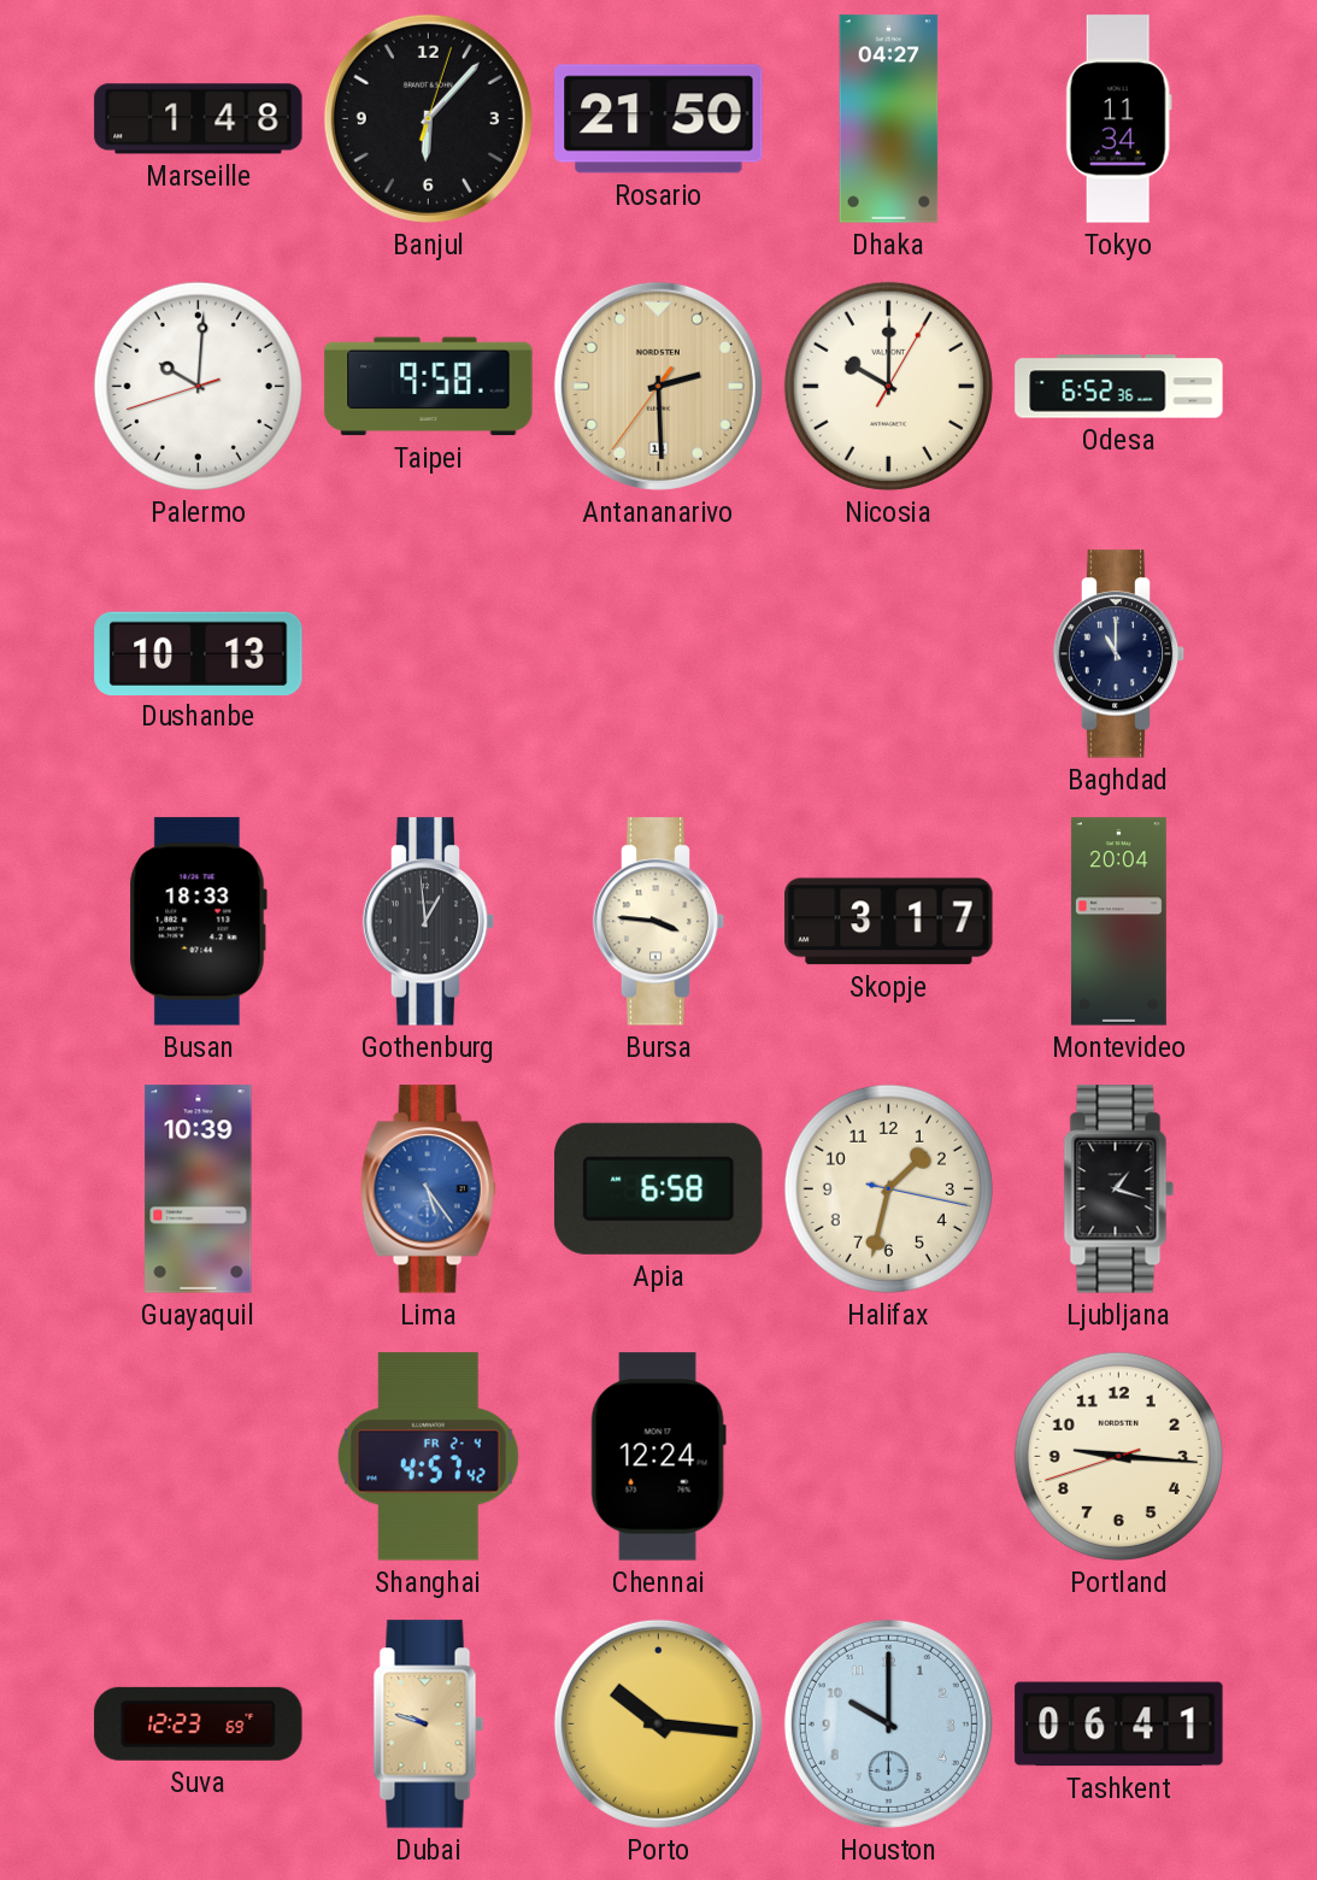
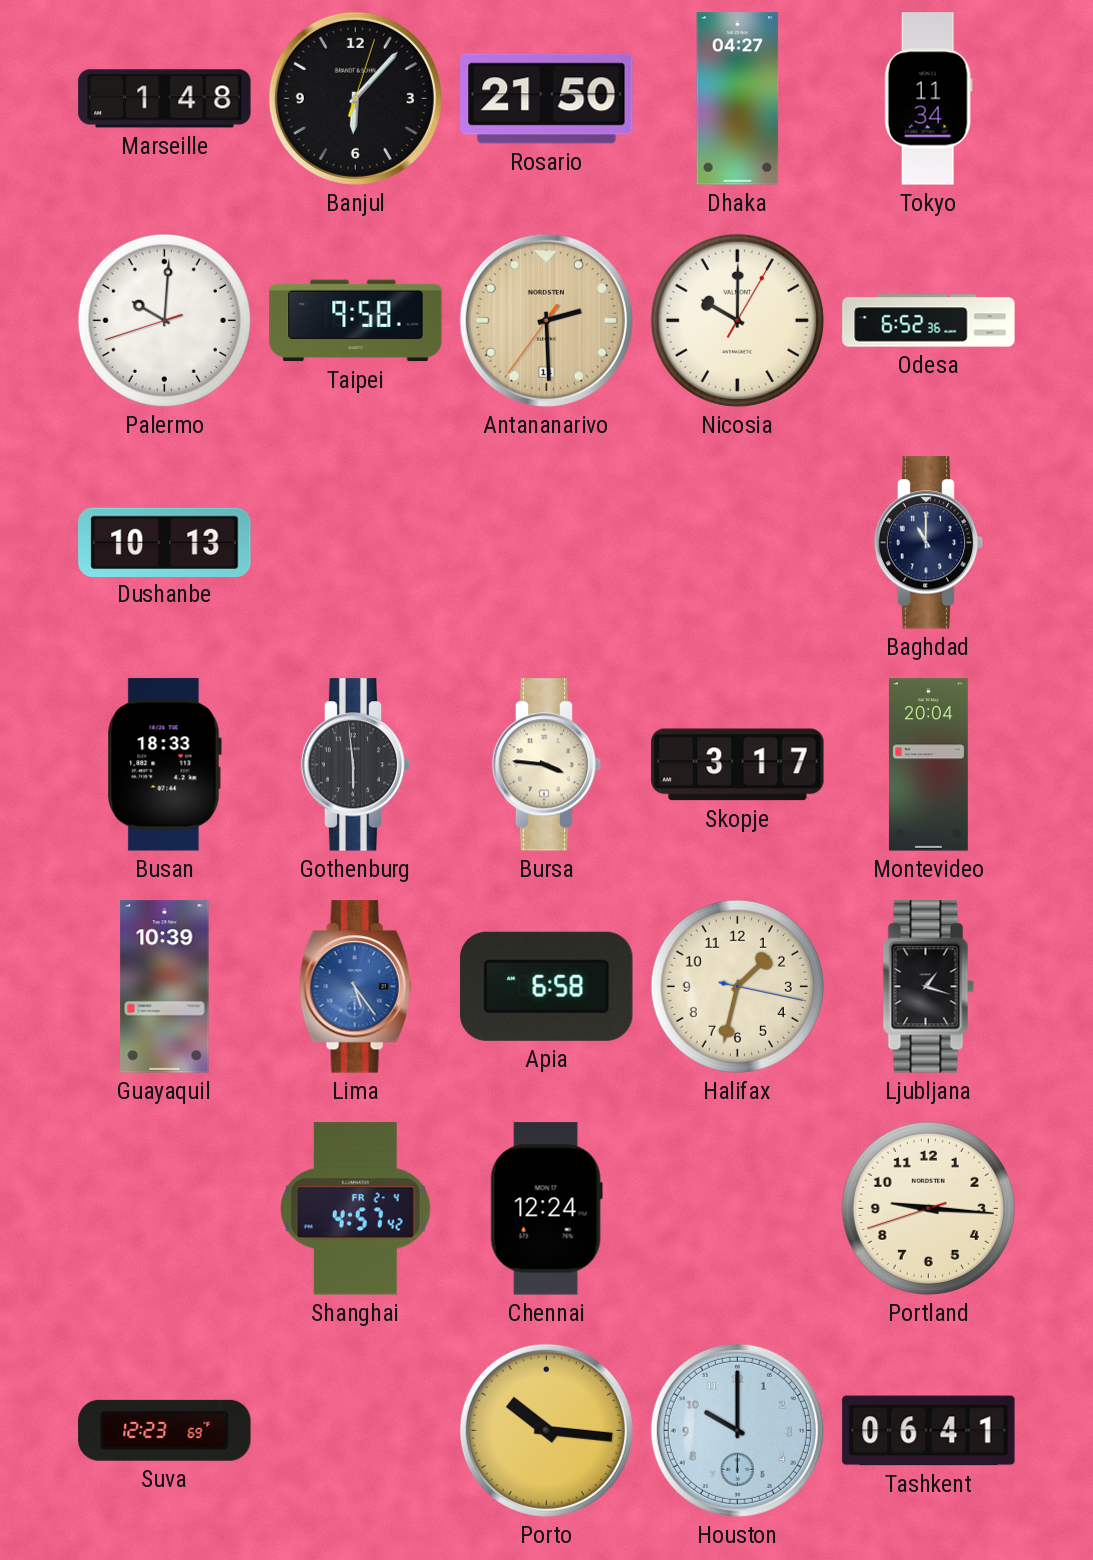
Gothenburg: 12:59 -> 5:59
Dubai: 9:48 -> none
